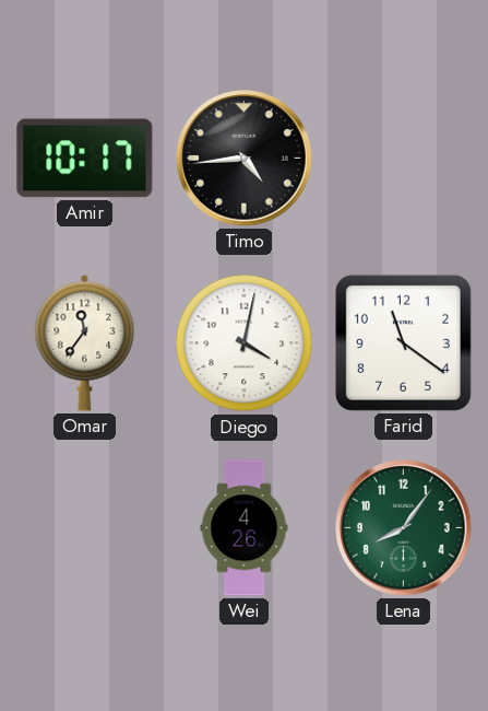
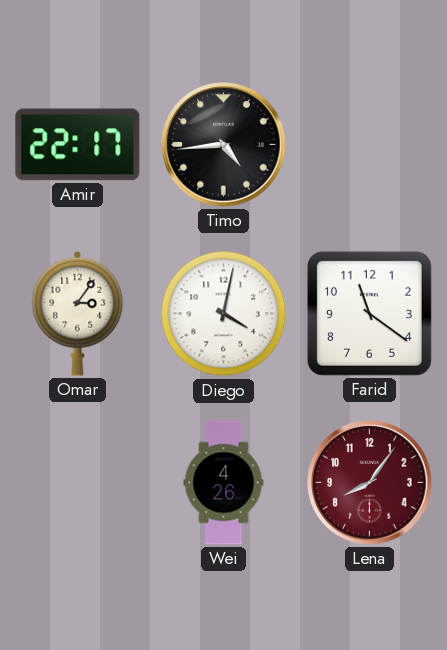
Amir: 10:17 -> 22:17
Omar: 11:36 -> 3:06
Lena dial: green -> burgundy
